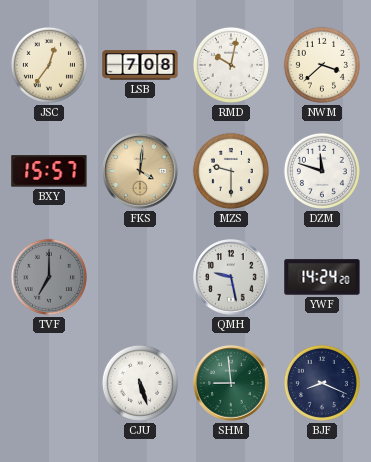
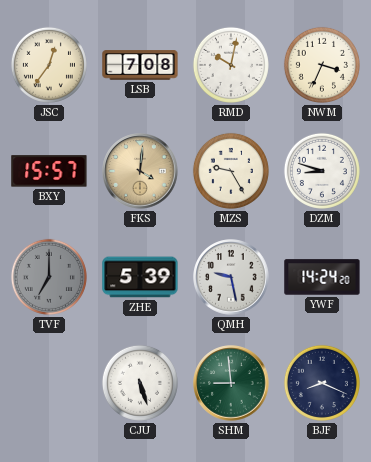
NWM: 3:38 -> 3:34
MZS: 9:30 -> 9:25
DZM: 11:48 -> 8:48
ZHE: none -> 5:39
